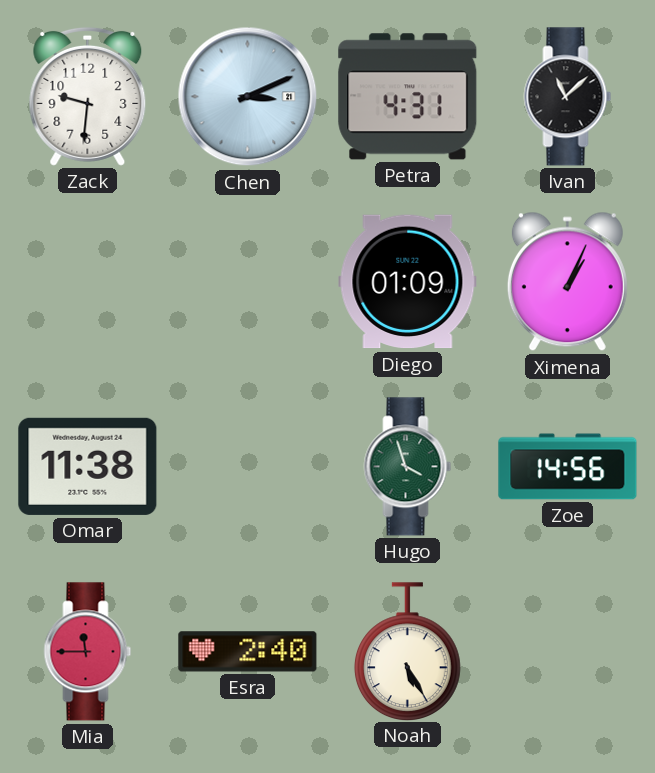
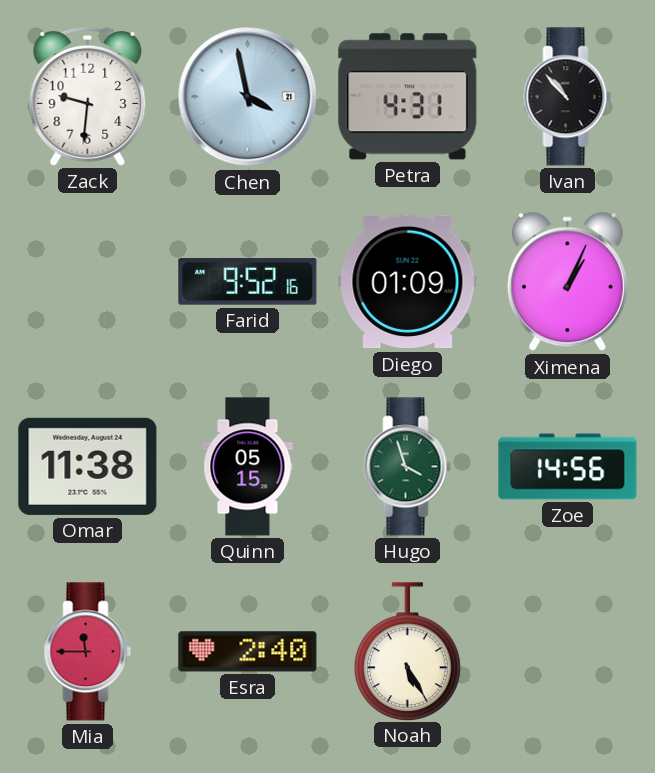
Chen: 3:11 -> 3:58
Ivan: 11:08 -> 10:53
Farid: none -> 9:52
Quinn: none -> 05:15
